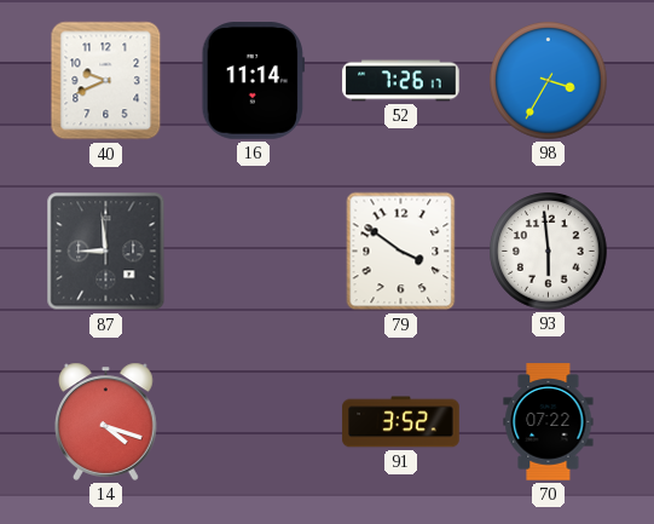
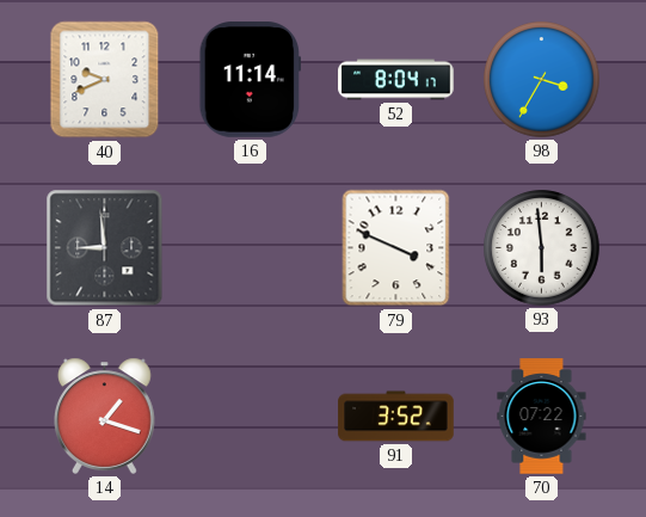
52: 7:26 -> 8:04
79: 3:51 -> 3:49
14: 4:18 -> 1:18
